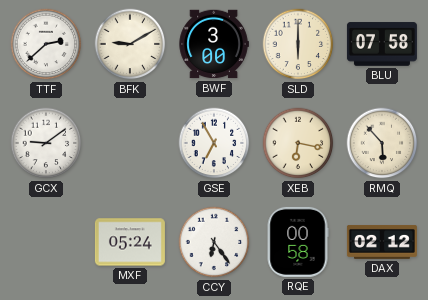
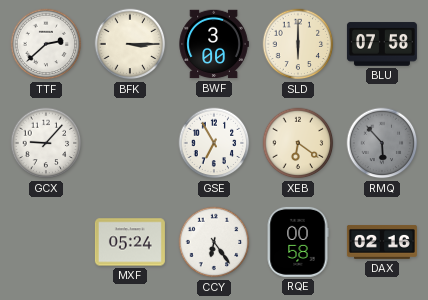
BFK: 9:10 -> 3:15
GCX: 9:09 -> 9:07
XEB: 6:17 -> 6:21
RMQ dial: cream -> grey
DAX: 02:12 -> 02:16
